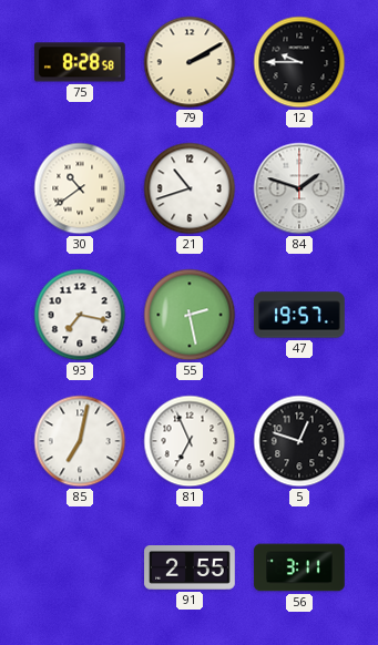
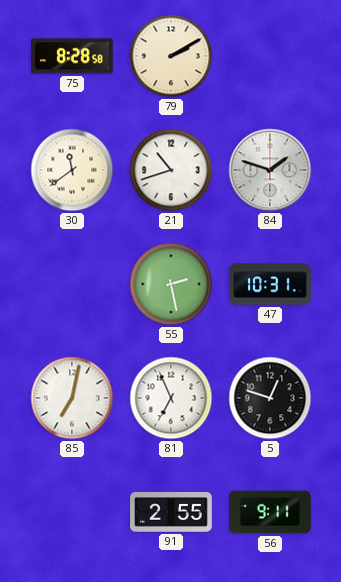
12: 9:45 -> none
30: 10:39 -> 11:39
93: 7:17 -> none
47: 19:57 -> 10:31
56: 3:11 -> 9:11
